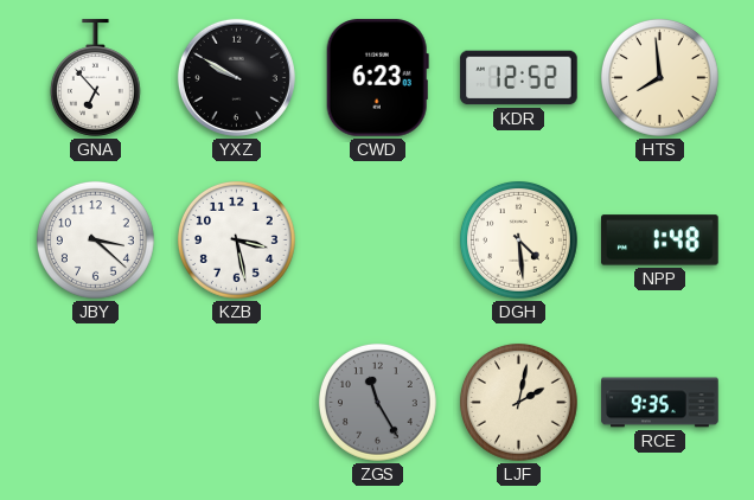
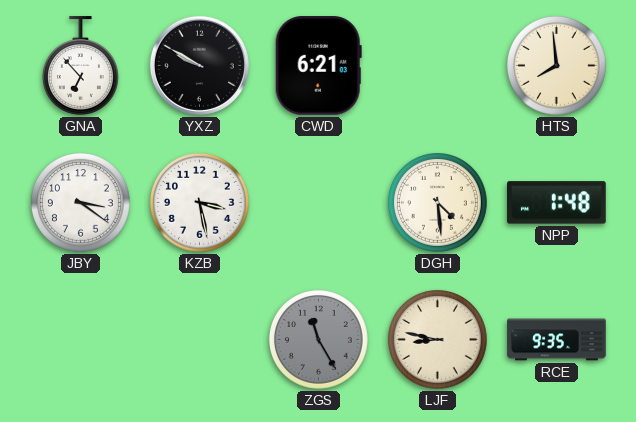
CWD: 6:23 -> 6:21
KDR: 12:52 -> none
JBY: 3:22 -> 3:21
LJF: 2:02 -> 8:47
